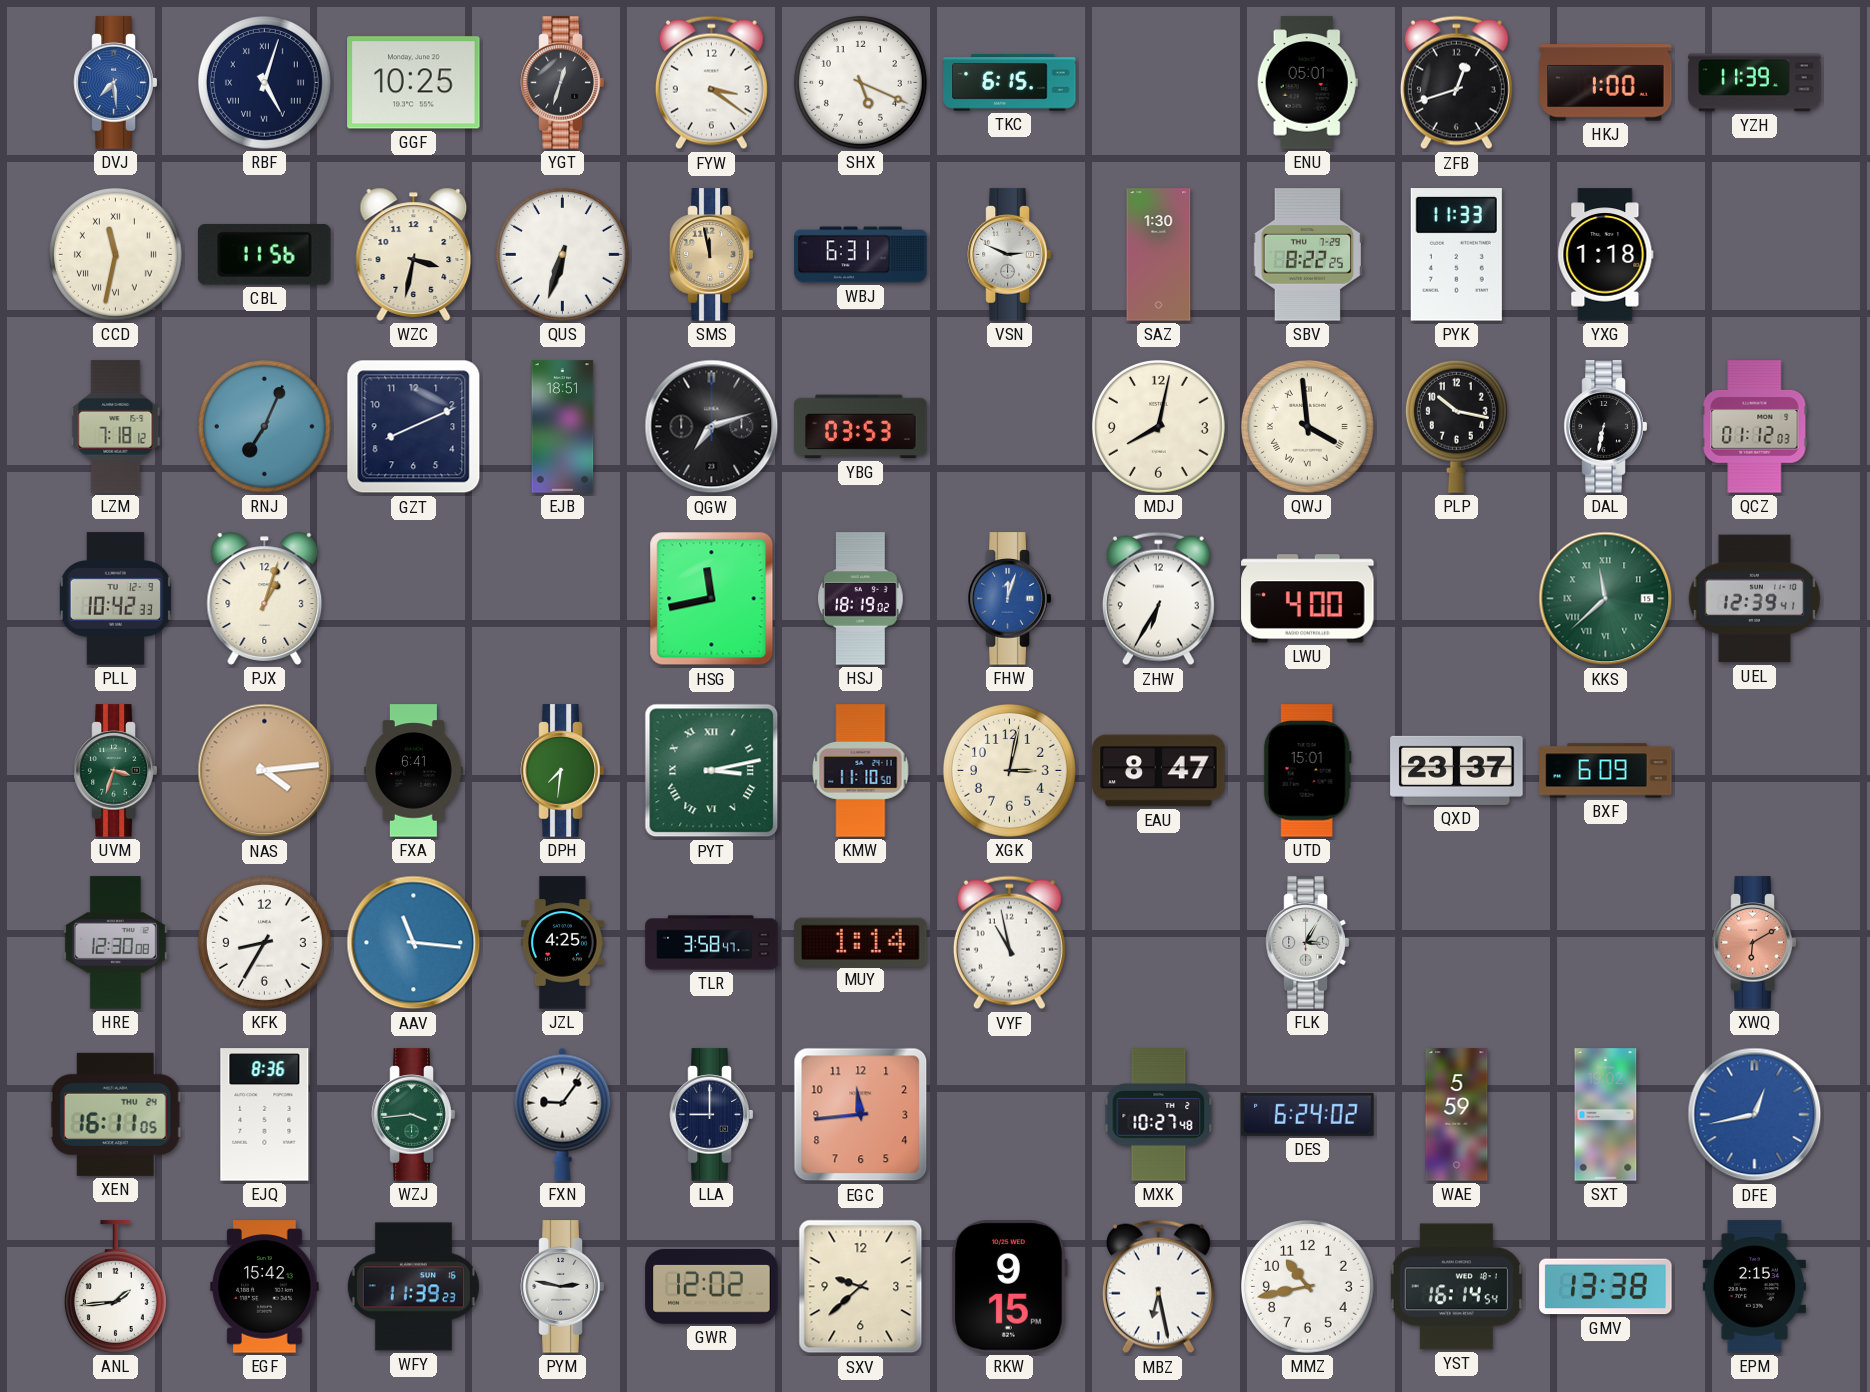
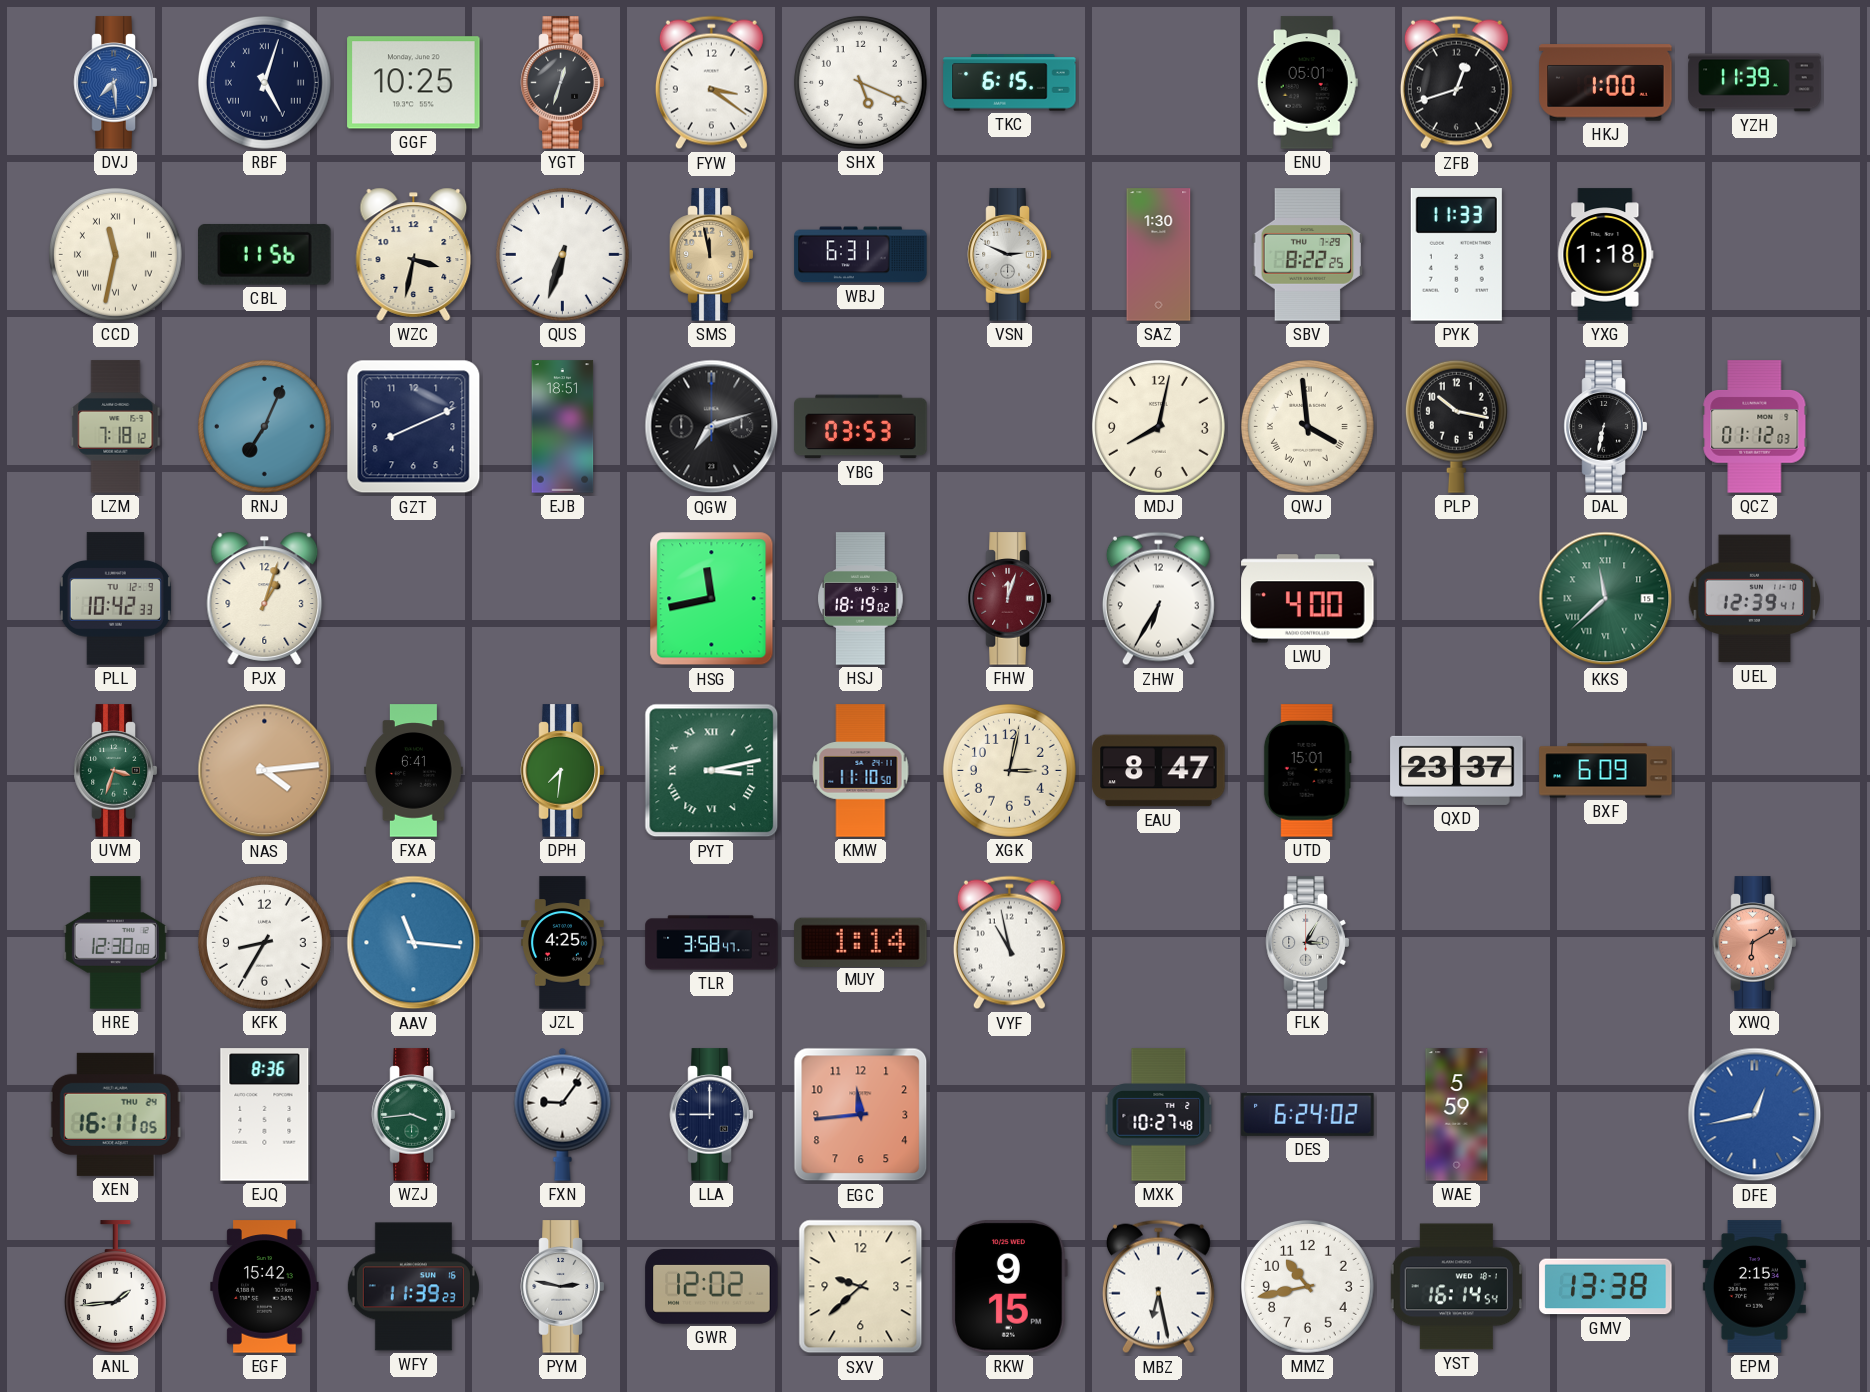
FHW dial: blue -> burgundy
SXT: 19:02 -> none
